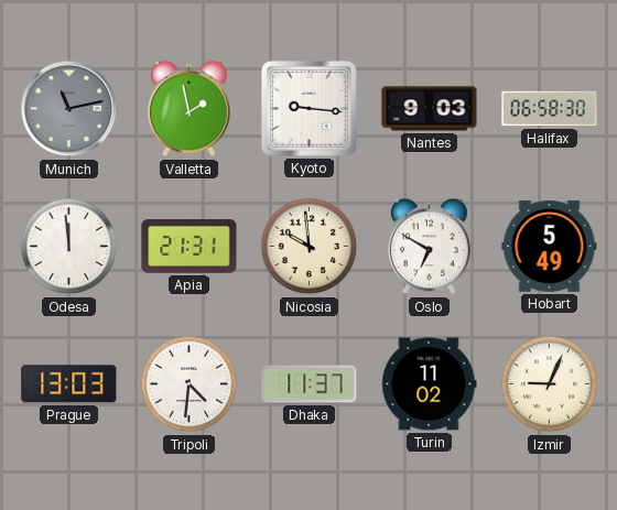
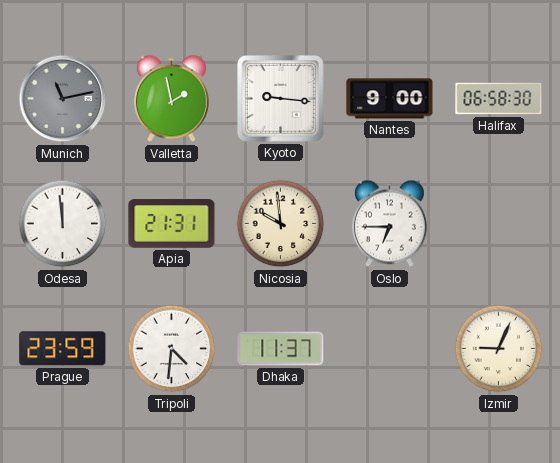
Nantes: 9:03 -> 9:00
Oslo: 6:50 -> 6:45
Hobart: 5:49 -> none
Prague: 13:03 -> 23:59
Turin: 11:02 -> none
